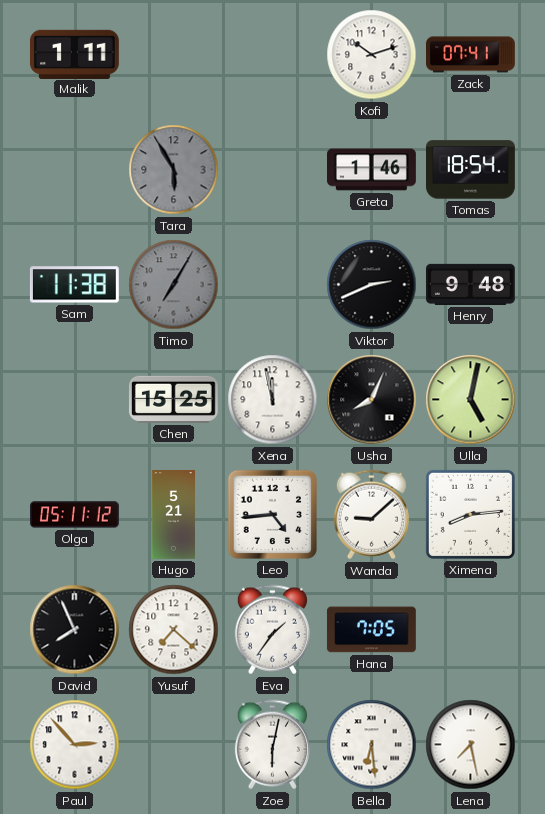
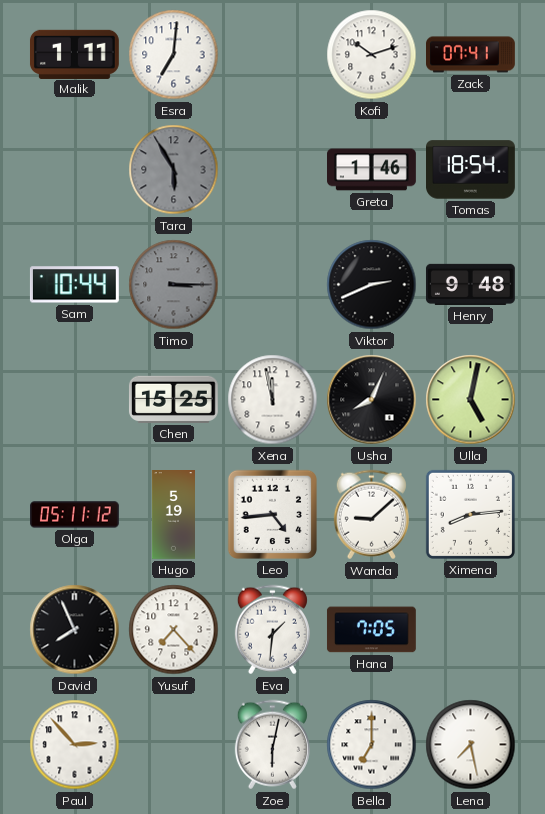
Esra: none -> 7:01
Sam: 11:38 -> 10:44
Timo: 7:05 -> 3:15
Hugo: 5:21 -> 5:19
Yusuf: 7:22 -> 7:23
Eva: 1:36 -> 1:31
Bella: 6:29 -> 7:00
